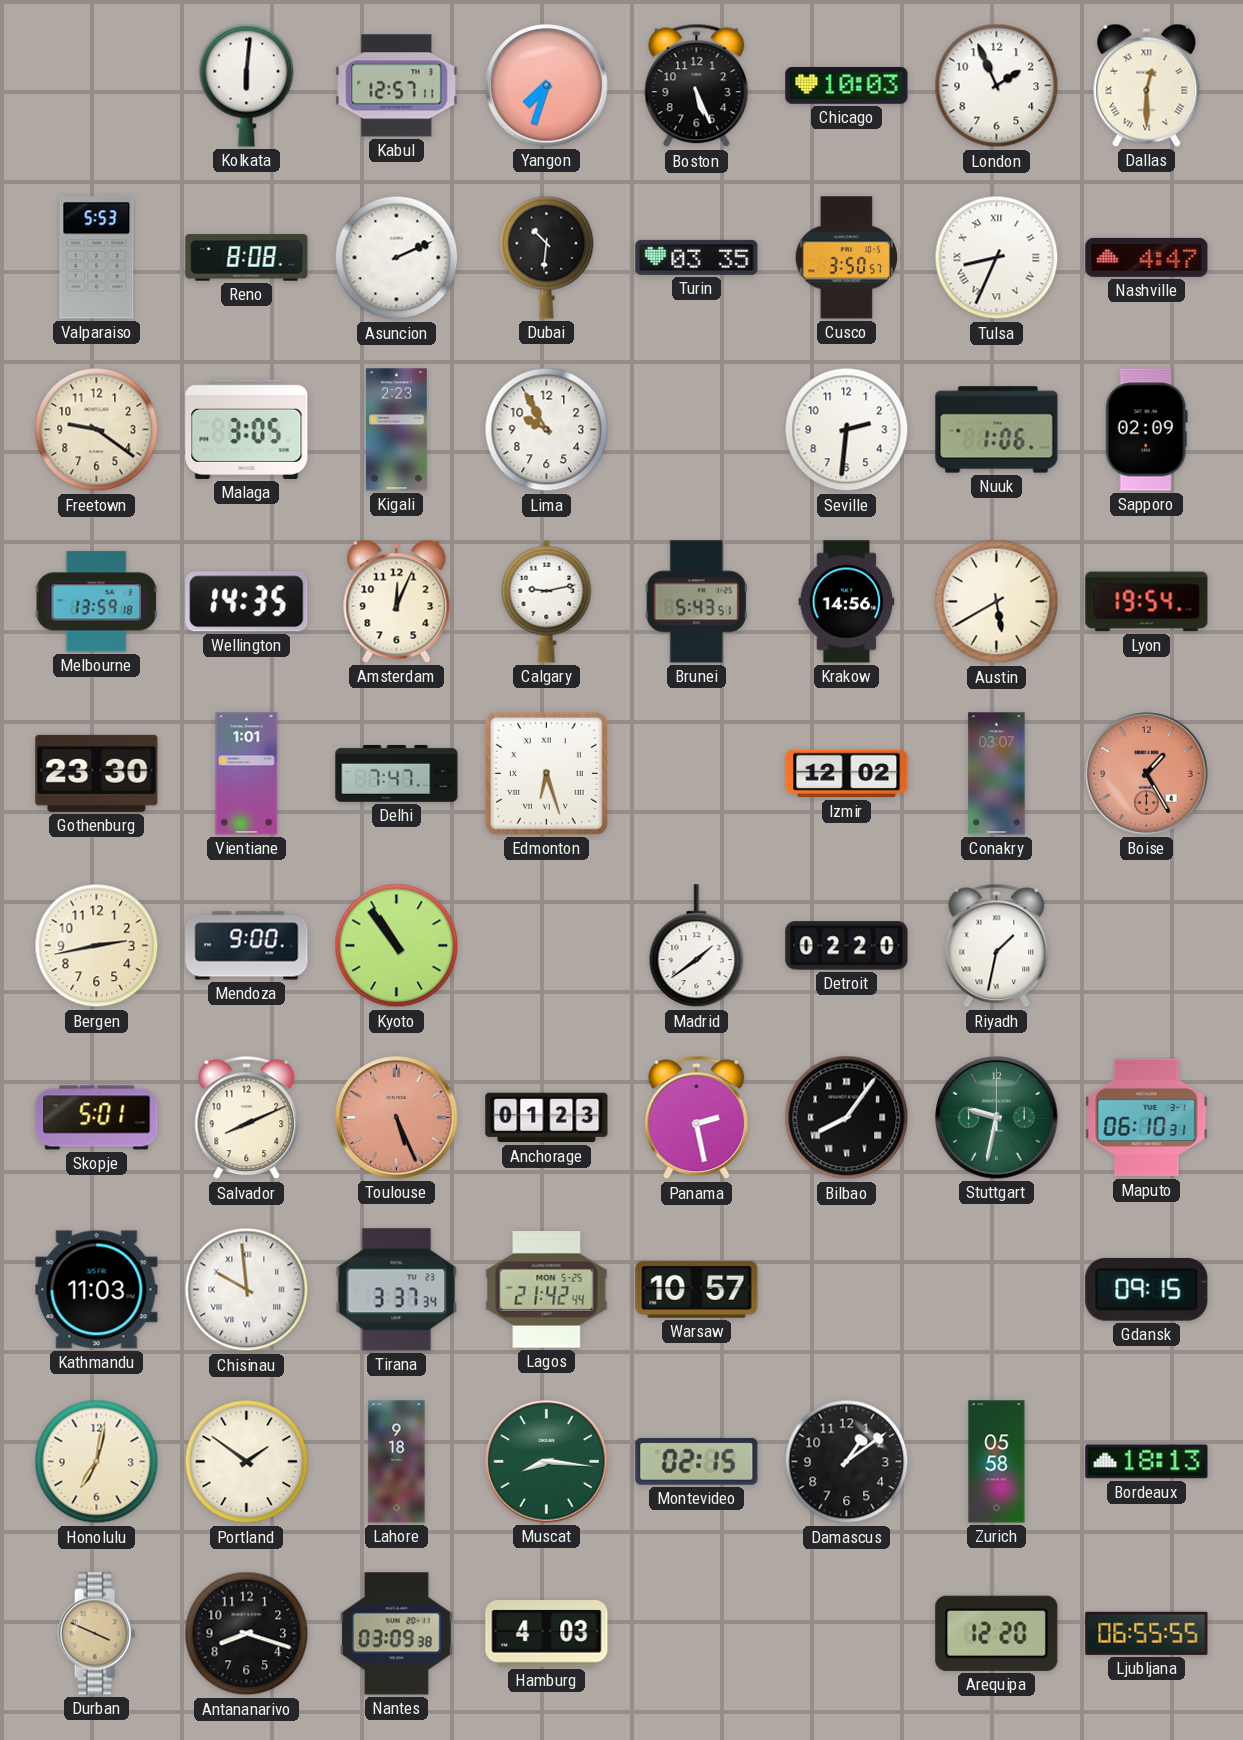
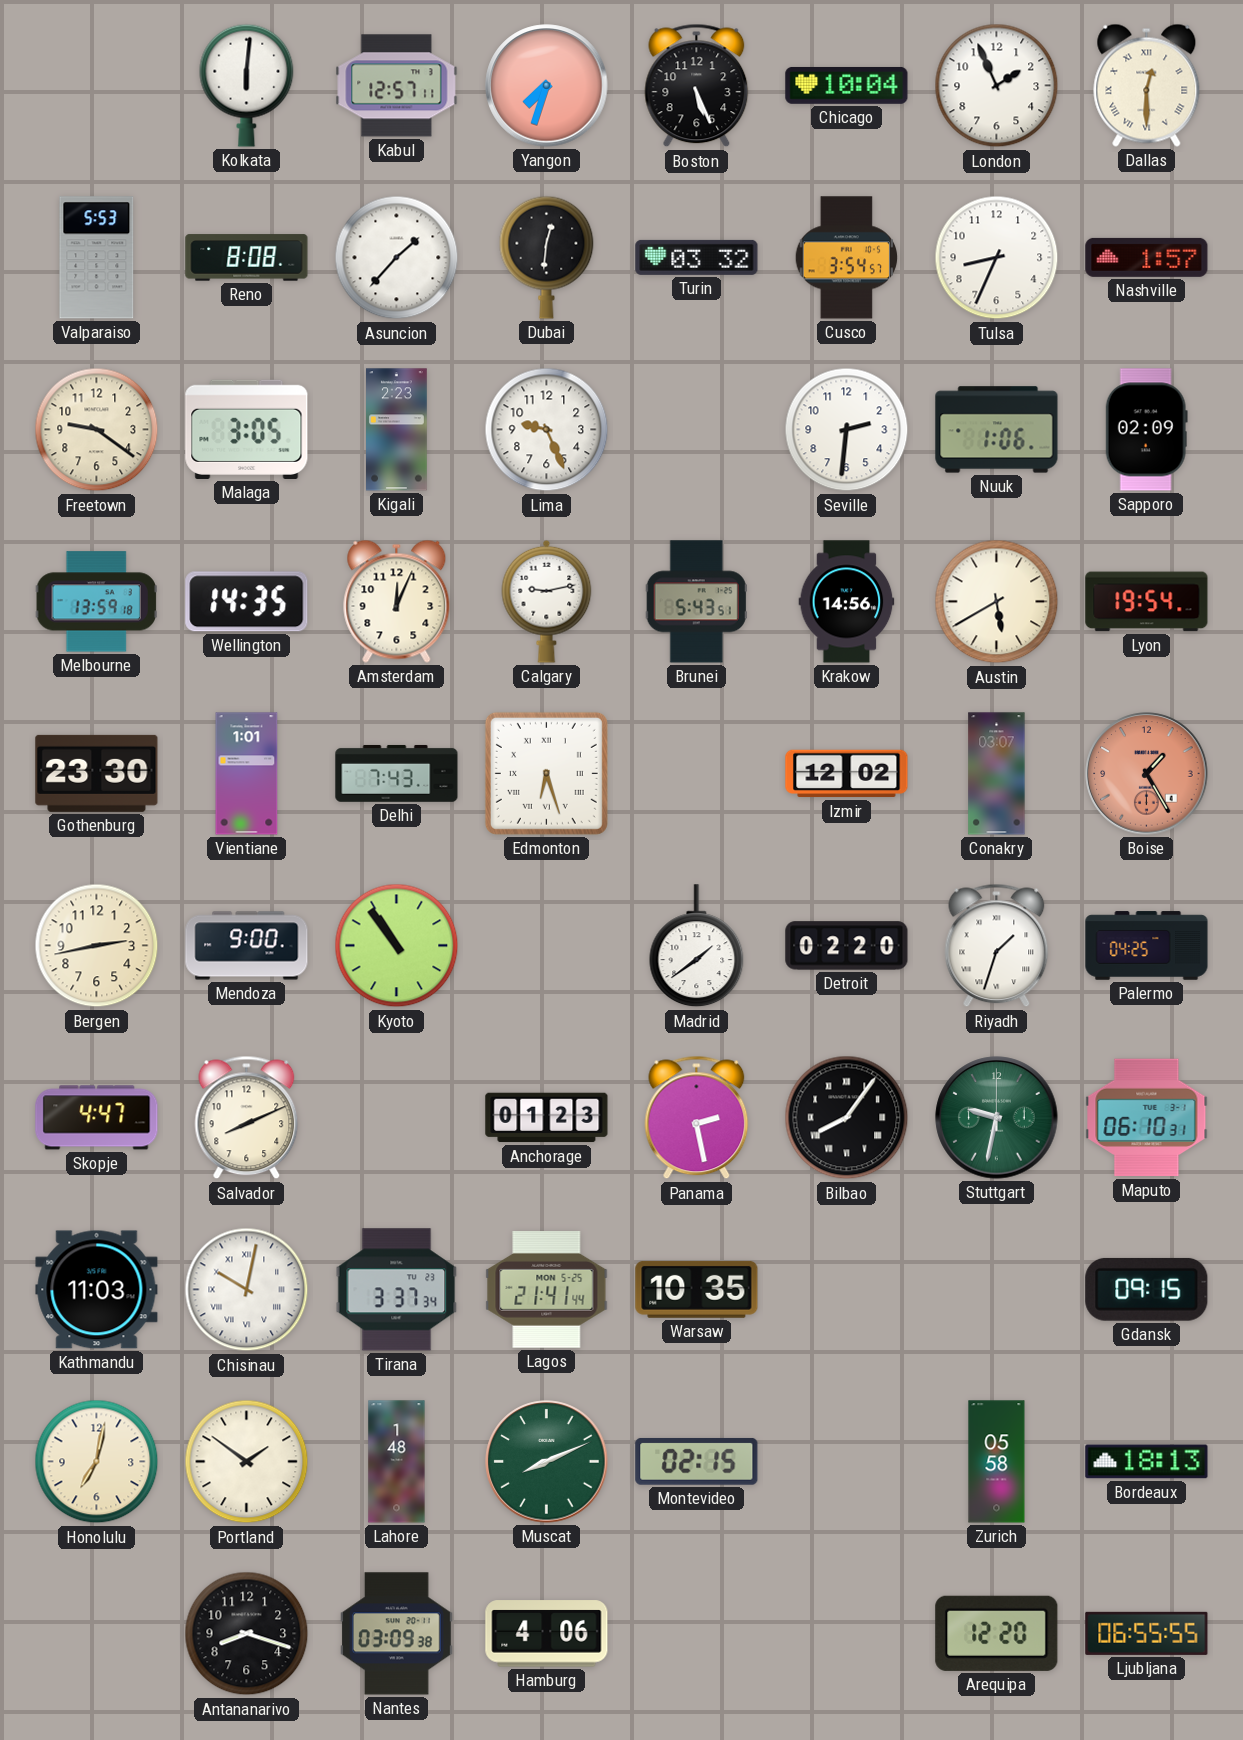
Chicago: 10:03 -> 10:04
Asuncion: 2:11 -> 1:37
Dubai: 10:31 -> 12:31
Turin: 03:35 -> 03:32
Cusco: 3:50 -> 3:54
Tulsa numerals: Roman -> Arabic
Nashville: 4:47 -> 1:57
Lima: 9:55 -> 9:26
Delhi: 7:47 -> 7:43
Riyadh: 1:32 -> 1:33
Palermo: none -> 04:25
Skopje: 5:01 -> 4:47
Toulouse: 5:26 -> none
Chisinau: 9:59 -> 10:02
Lagos: 21:42 -> 21:41
Warsaw: 10:57 -> 10:35
Lahore: 9:18 -> 1:48
Muscat: 8:16 -> 8:11
Damascus: 1:09 -> none
Durban: 3:49 -> none
Hamburg: 4:03 -> 4:06
